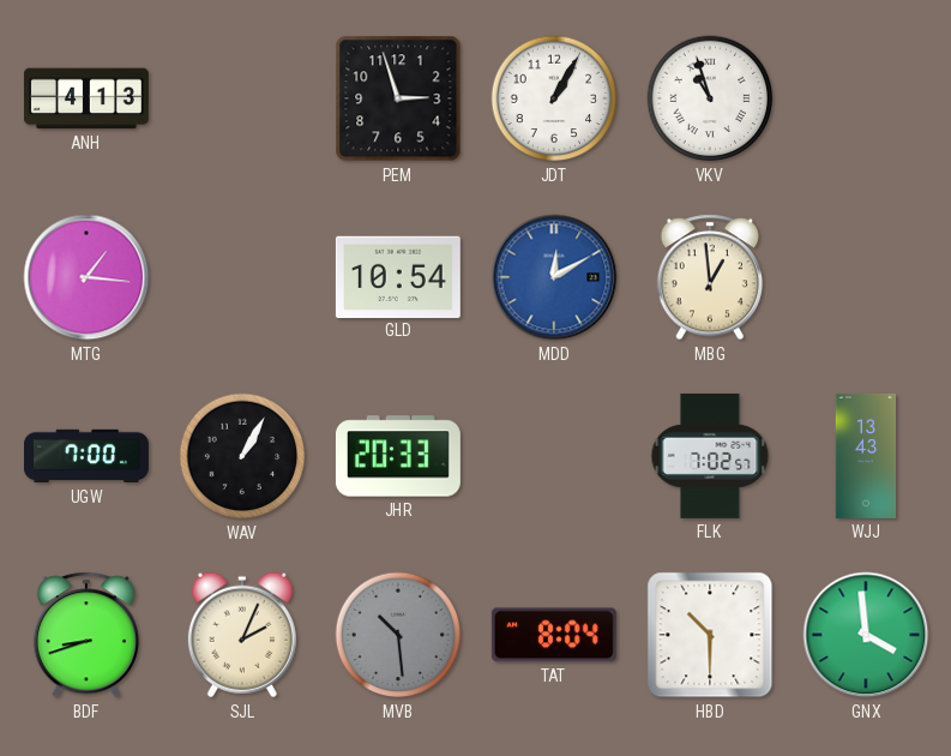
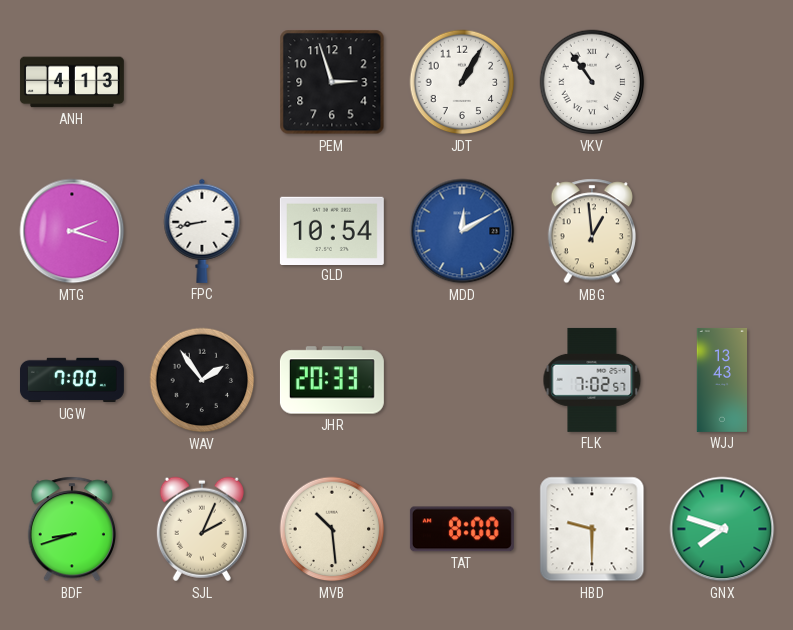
VKV: 10:57 -> 10:54
MTG: 1:16 -> 2:18
FPC: none -> 8:43
WAV: 1:05 -> 1:54
MVB dial: grey -> cream
TAT: 8:04 -> 8:00
HBD: 10:30 -> 9:30
GNX: 3:59 -> 7:48
